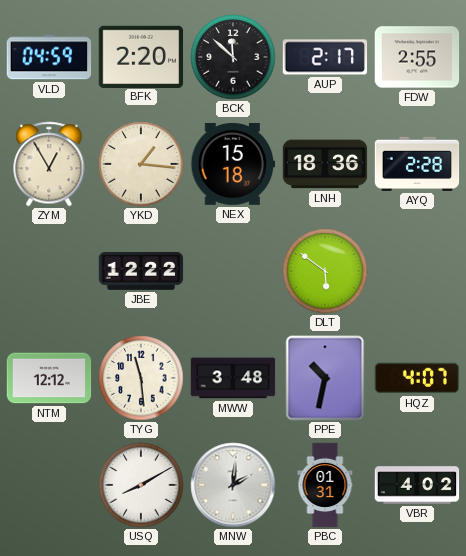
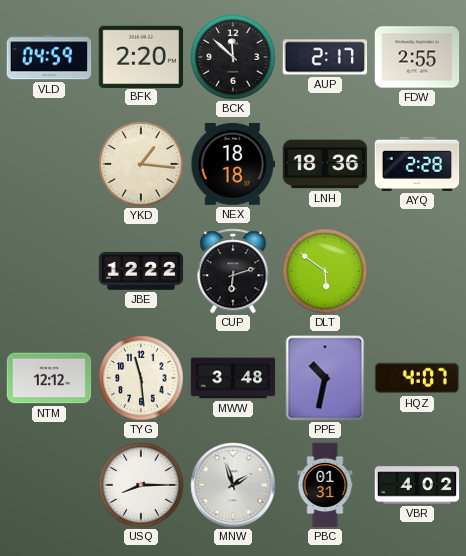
ZYM: 12:55 -> none
NEX: 15:18 -> 18:18
CUP: none -> 6:12
USQ: 8:10 -> 8:15
MNW: 2:01 -> 1:57
